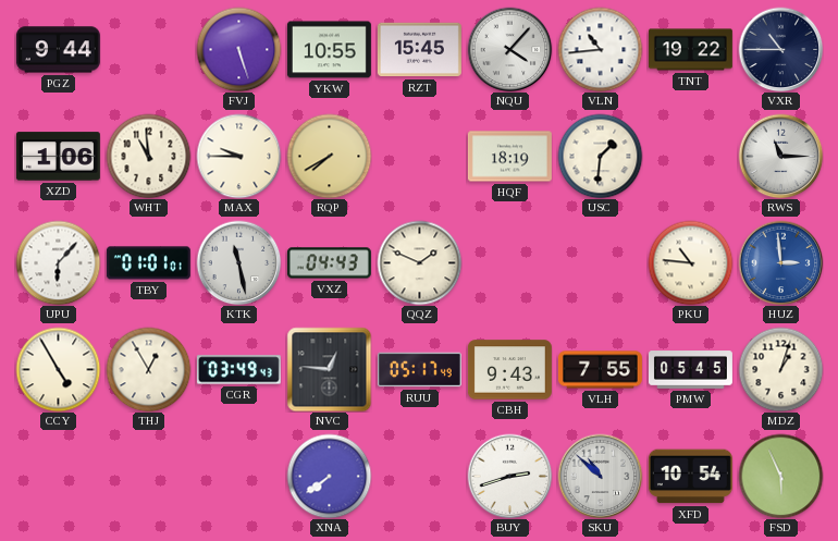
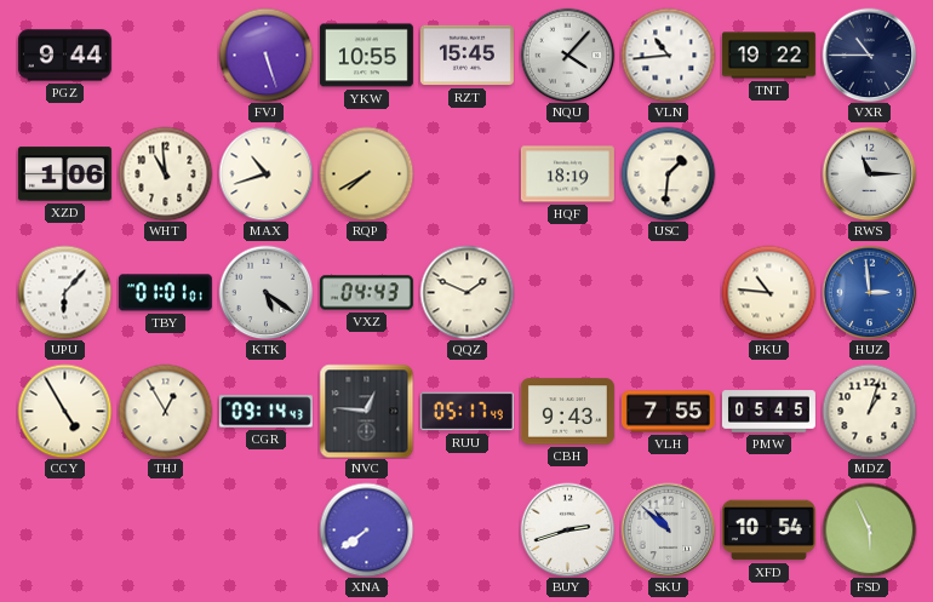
MAX: 9:45 -> 10:42
KTK: 11:28 -> 5:21
CGR: 03:49 -> 09:14
